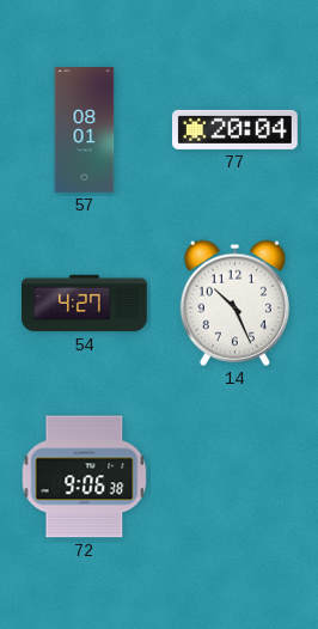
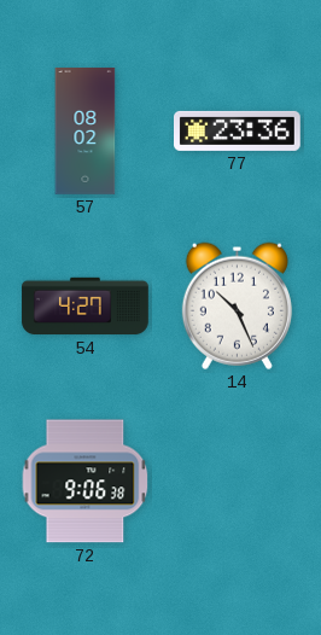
57: 08:01 -> 08:02
77: 20:04 -> 23:36
